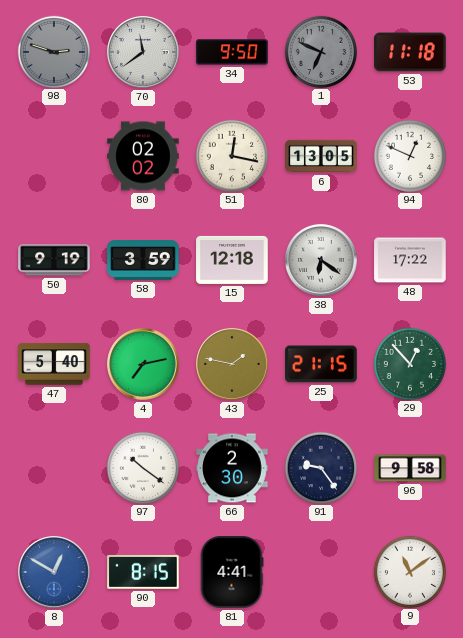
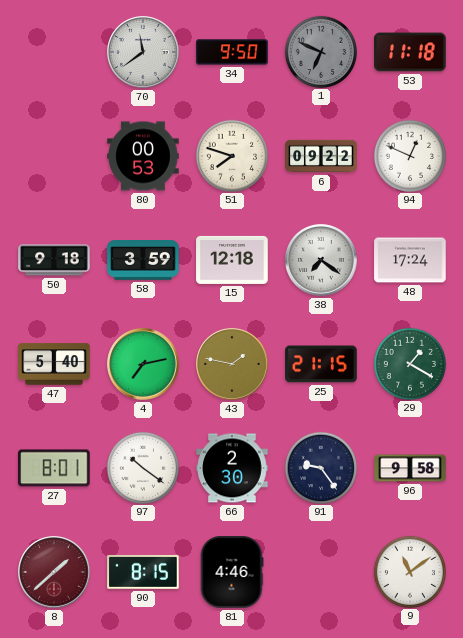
98: 2:48 -> none
80: 02:02 -> 00:53
51: 12:17 -> 7:48
6: 13:05 -> 09:22
50: 9:19 -> 9:18
38: 6:21 -> 7:21
48: 17:22 -> 17:24
29: 12:53 -> 1:20
27: none -> 8:01
8: 12:50 -> 1:38
8 dial: blue -> burgundy
81: 4:41 -> 4:46
